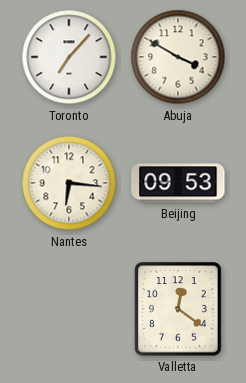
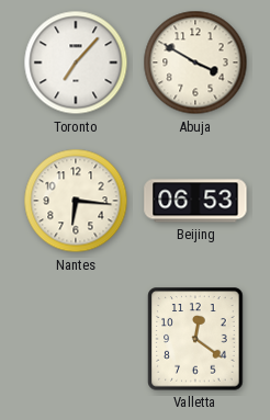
Beijing: 09:53 -> 06:53
